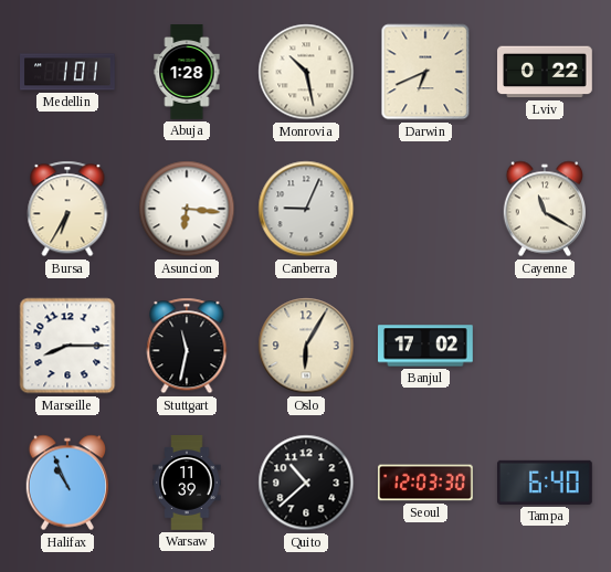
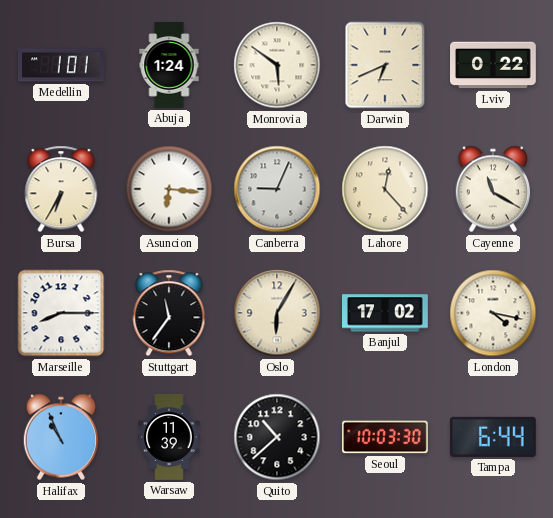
Abuja: 1:28 -> 1:24
Monrovia: 10:28 -> 5:51
Lahore: none -> 12:23
Stuttgart: 11:32 -> 11:36
London: none -> 4:17
Seoul: 12:03 -> 10:03
Tampa: 6:40 -> 6:44
